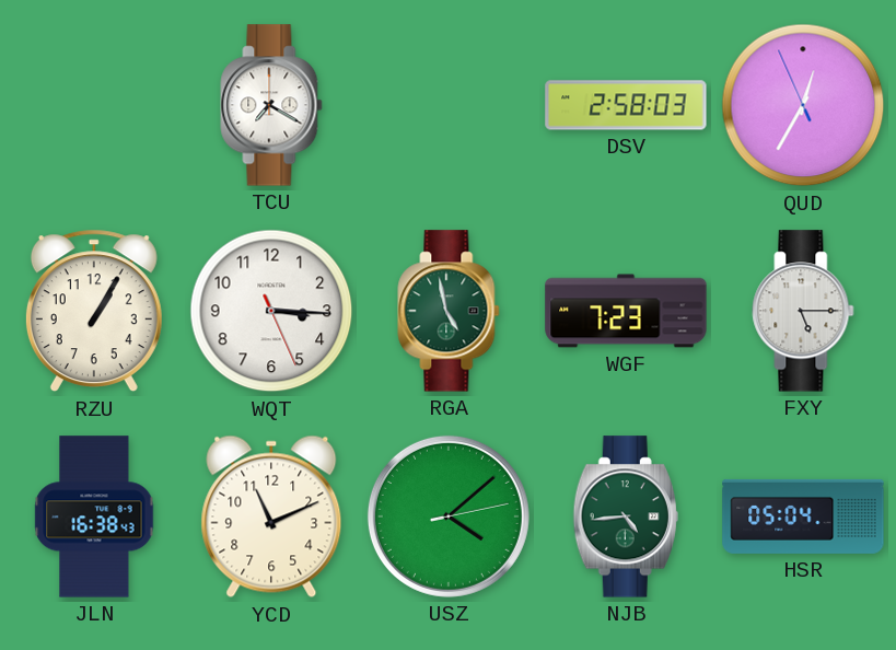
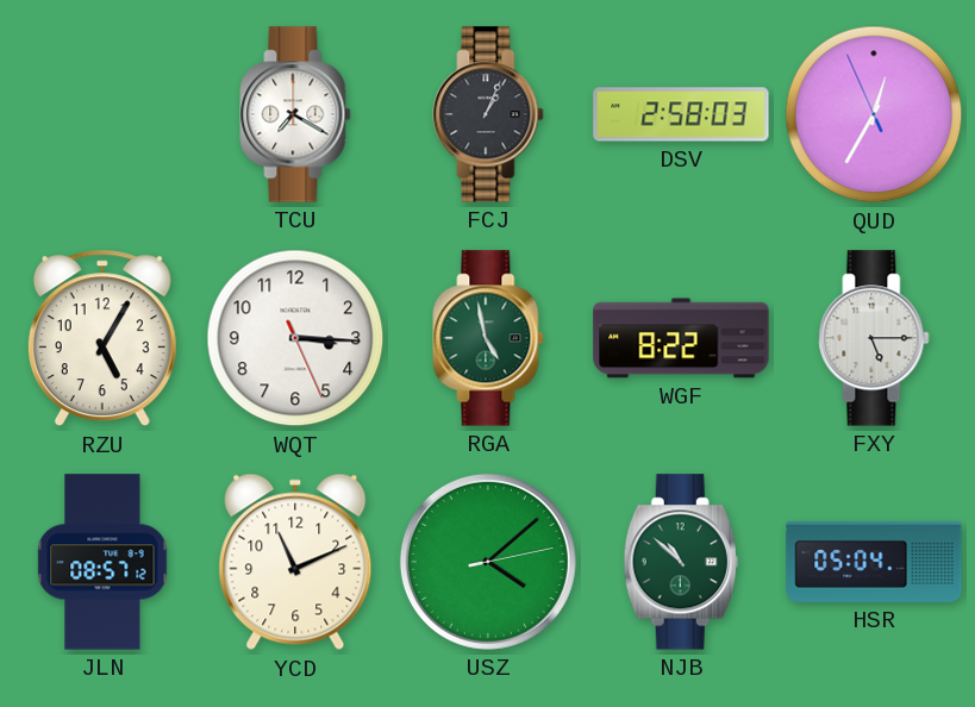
FCJ: none -> 1:04
RZU: 1:05 -> 5:05
WGF: 7:23 -> 8:22
JLN: 16:38 -> 08:57
NJB: 4:44 -> 10:52
